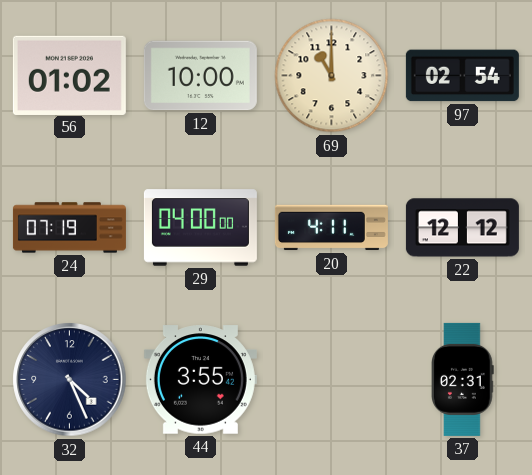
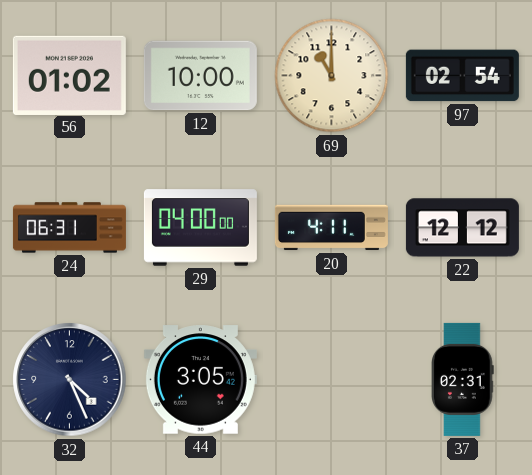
24: 07:19 -> 06:31
44: 3:55 -> 3:05
